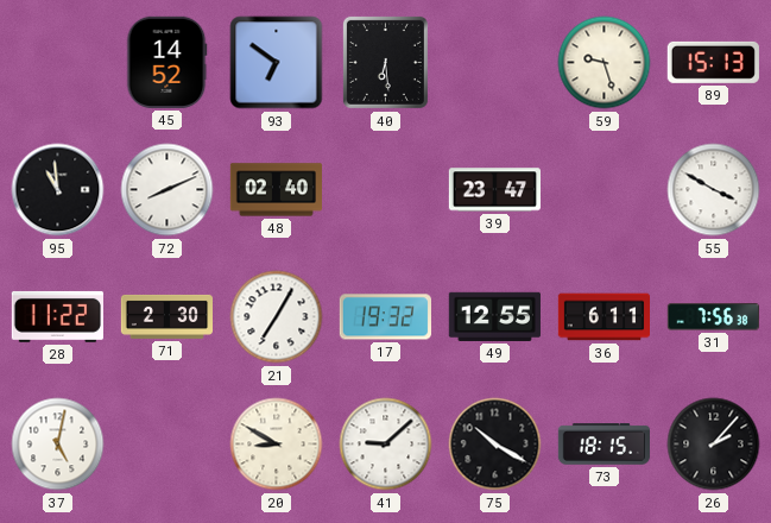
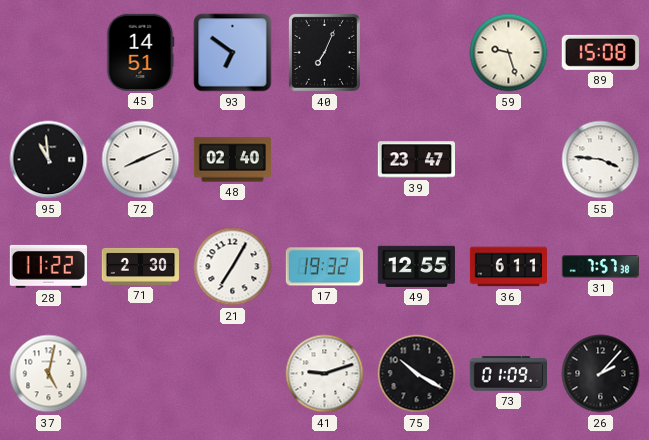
45: 14:52 -> 14:51
40: 6:29 -> 7:04
89: 15:13 -> 15:08
55: 3:50 -> 3:46
31: 7:56 -> 7:57
20: 8:50 -> none
41: 9:08 -> 9:12
73: 18:15 -> 01:09
